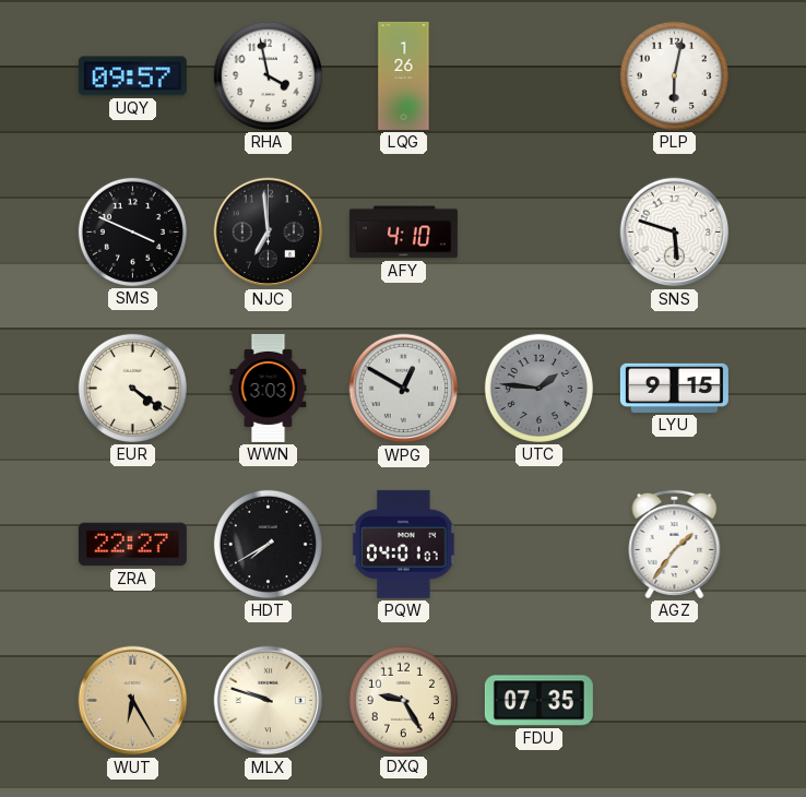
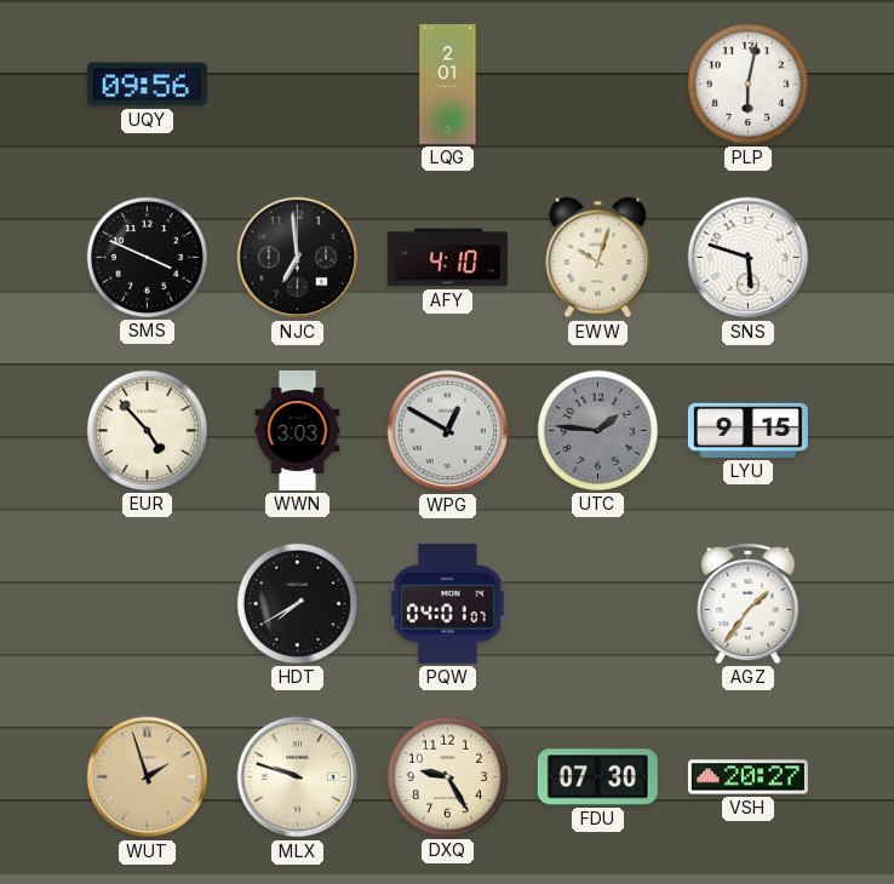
UQY: 09:57 -> 09:56
RHA: 3:58 -> none
LQG: 1:26 -> 2:01
EWW: none -> 10:03
EUR: 4:21 -> 4:53
ZRA: 22:27 -> none
WUT: 6:25 -> 1:57
FDU: 07:35 -> 07:30
VSH: none -> 20:27
